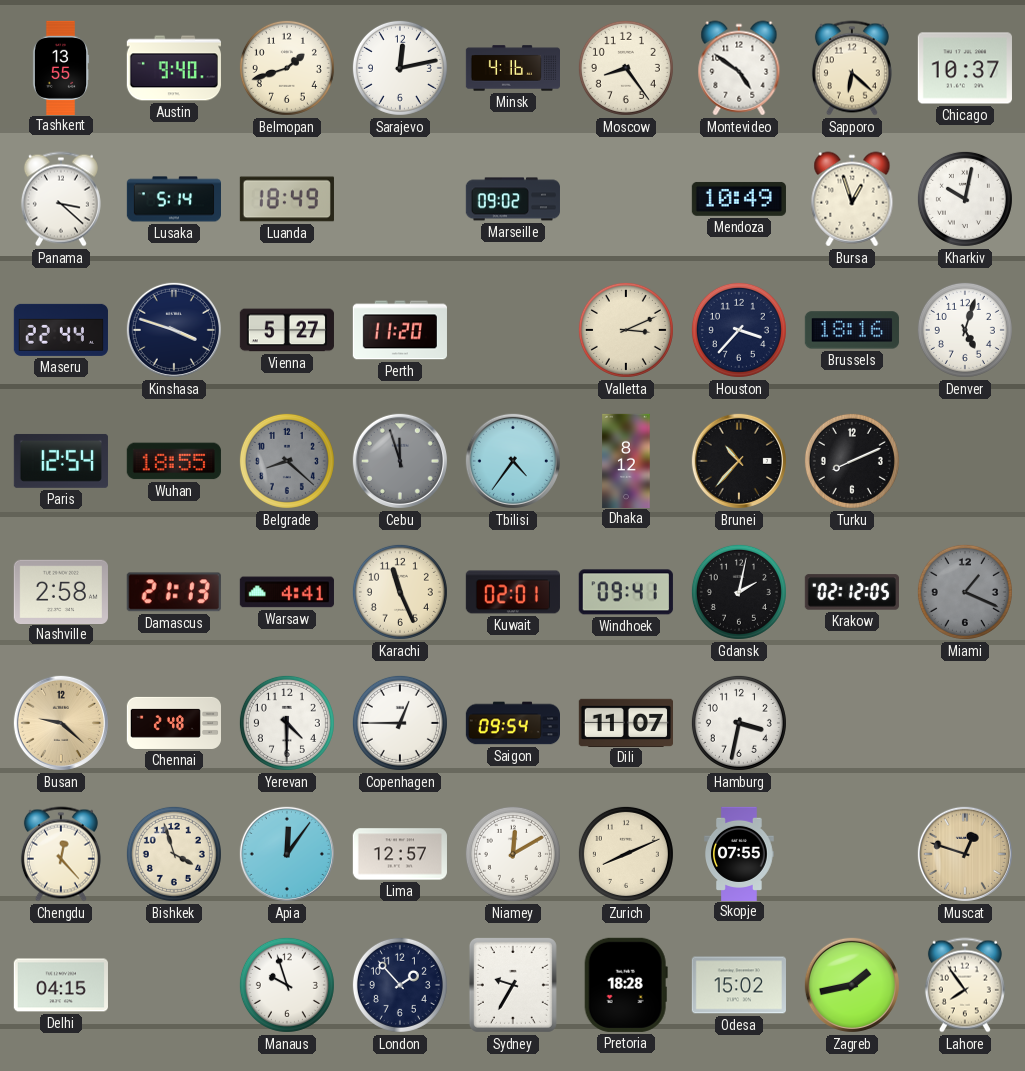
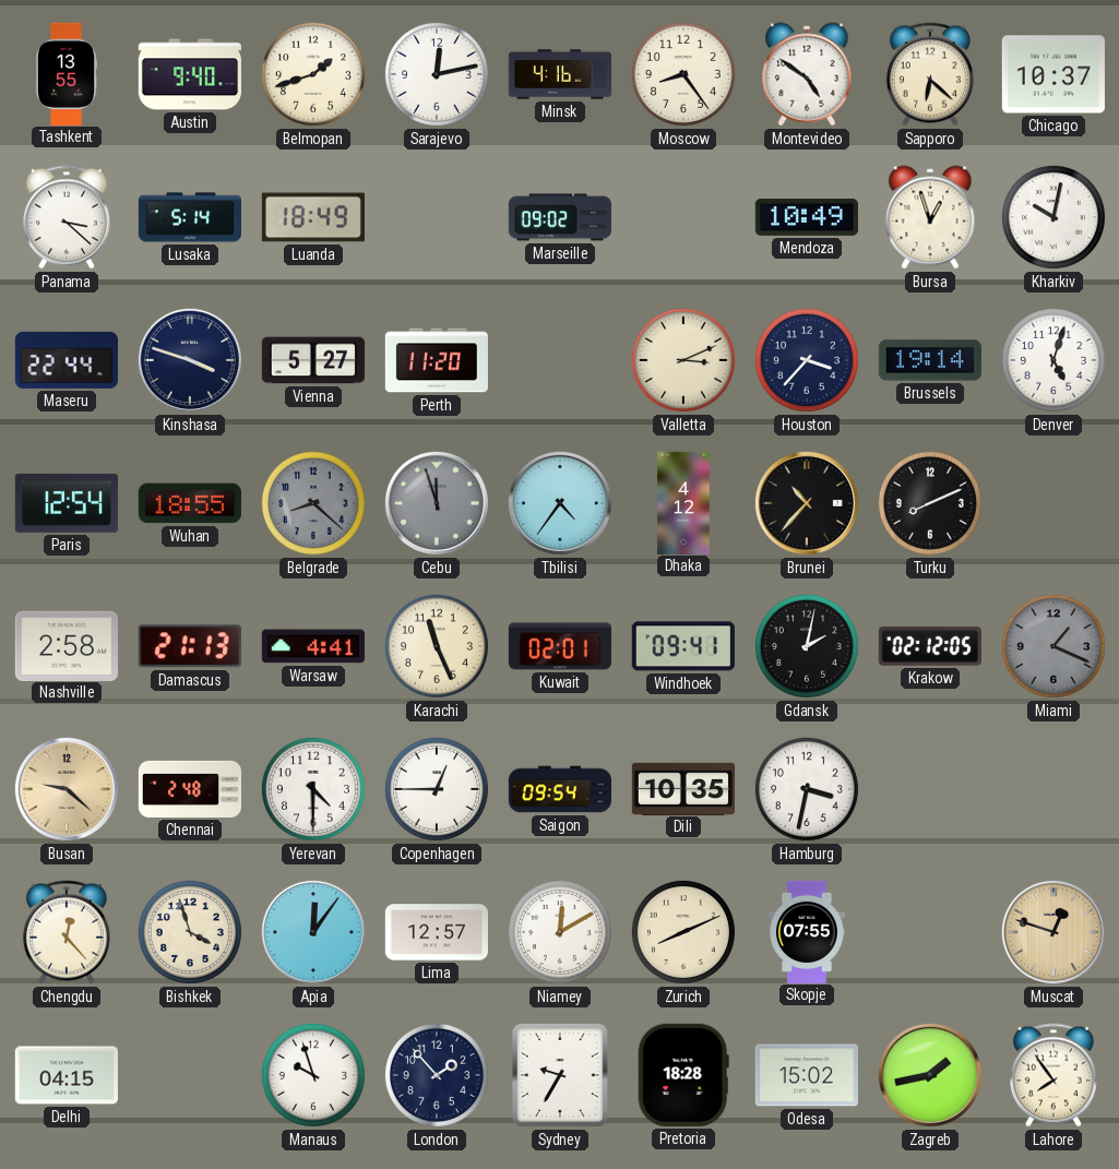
Brussels: 18:16 -> 19:14
Dhaka: 8:12 -> 4:12
Dili: 11:07 -> 10:35
